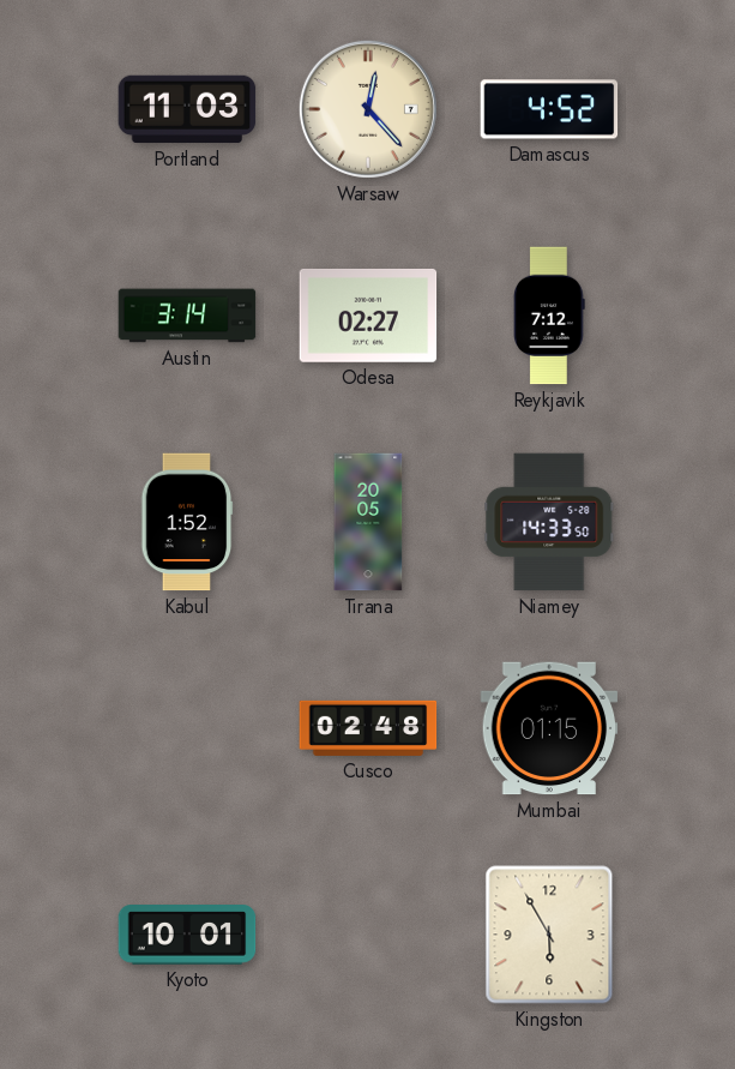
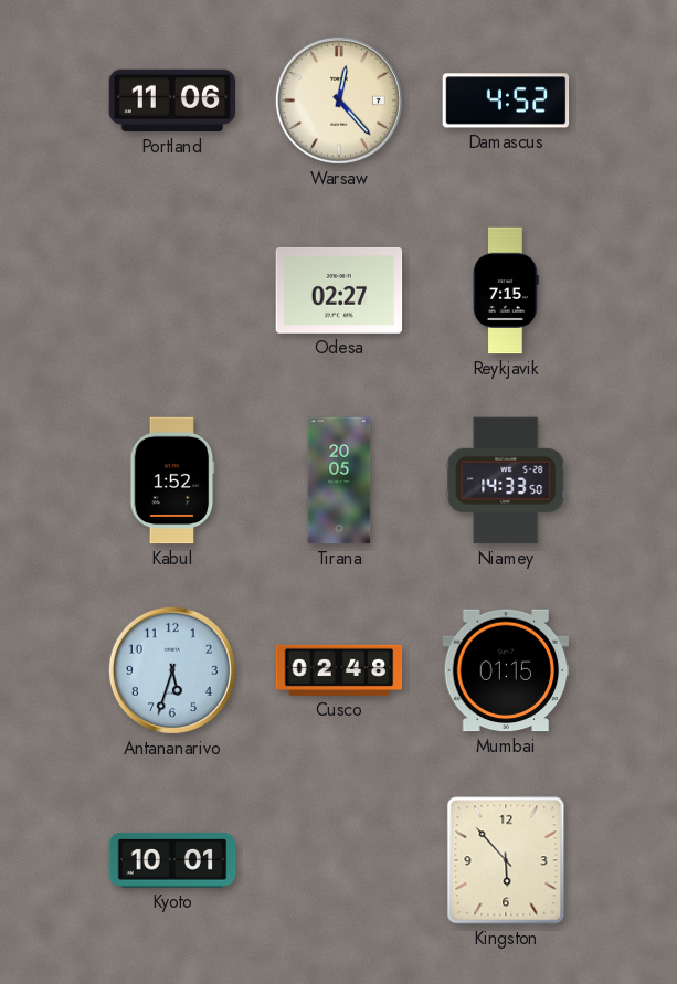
Portland: 11:03 -> 11:06
Austin: 3:14 -> none
Reykjavik: 7:12 -> 7:15
Antananarivo: none -> 5:33
Kingston: 5:55 -> 5:53
